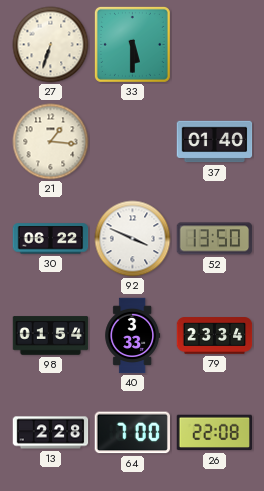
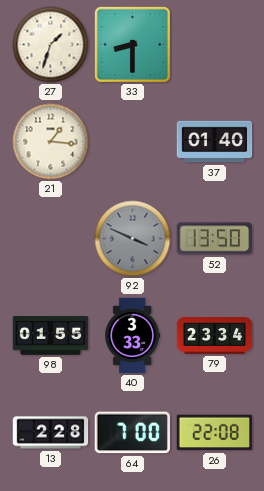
27: 6:33 -> 1:33
33: 5:30 -> 8:30
30: 06:22 -> none
92 dial: white -> grey
98: 01:54 -> 01:55
